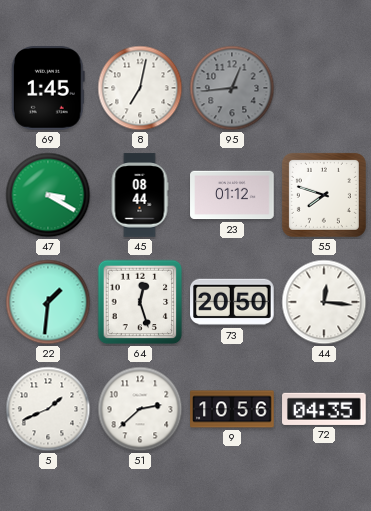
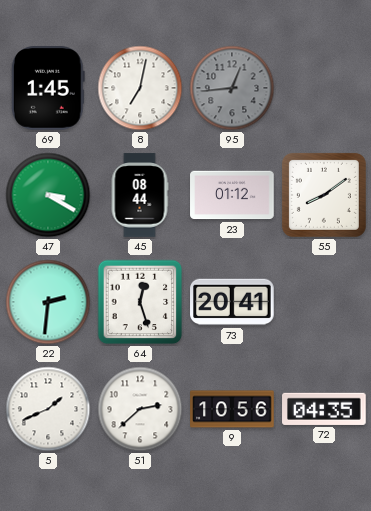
55: 7:48 -> 8:09
22: 1:31 -> 2:31
73: 20:50 -> 20:41
44: 12:16 -> none
